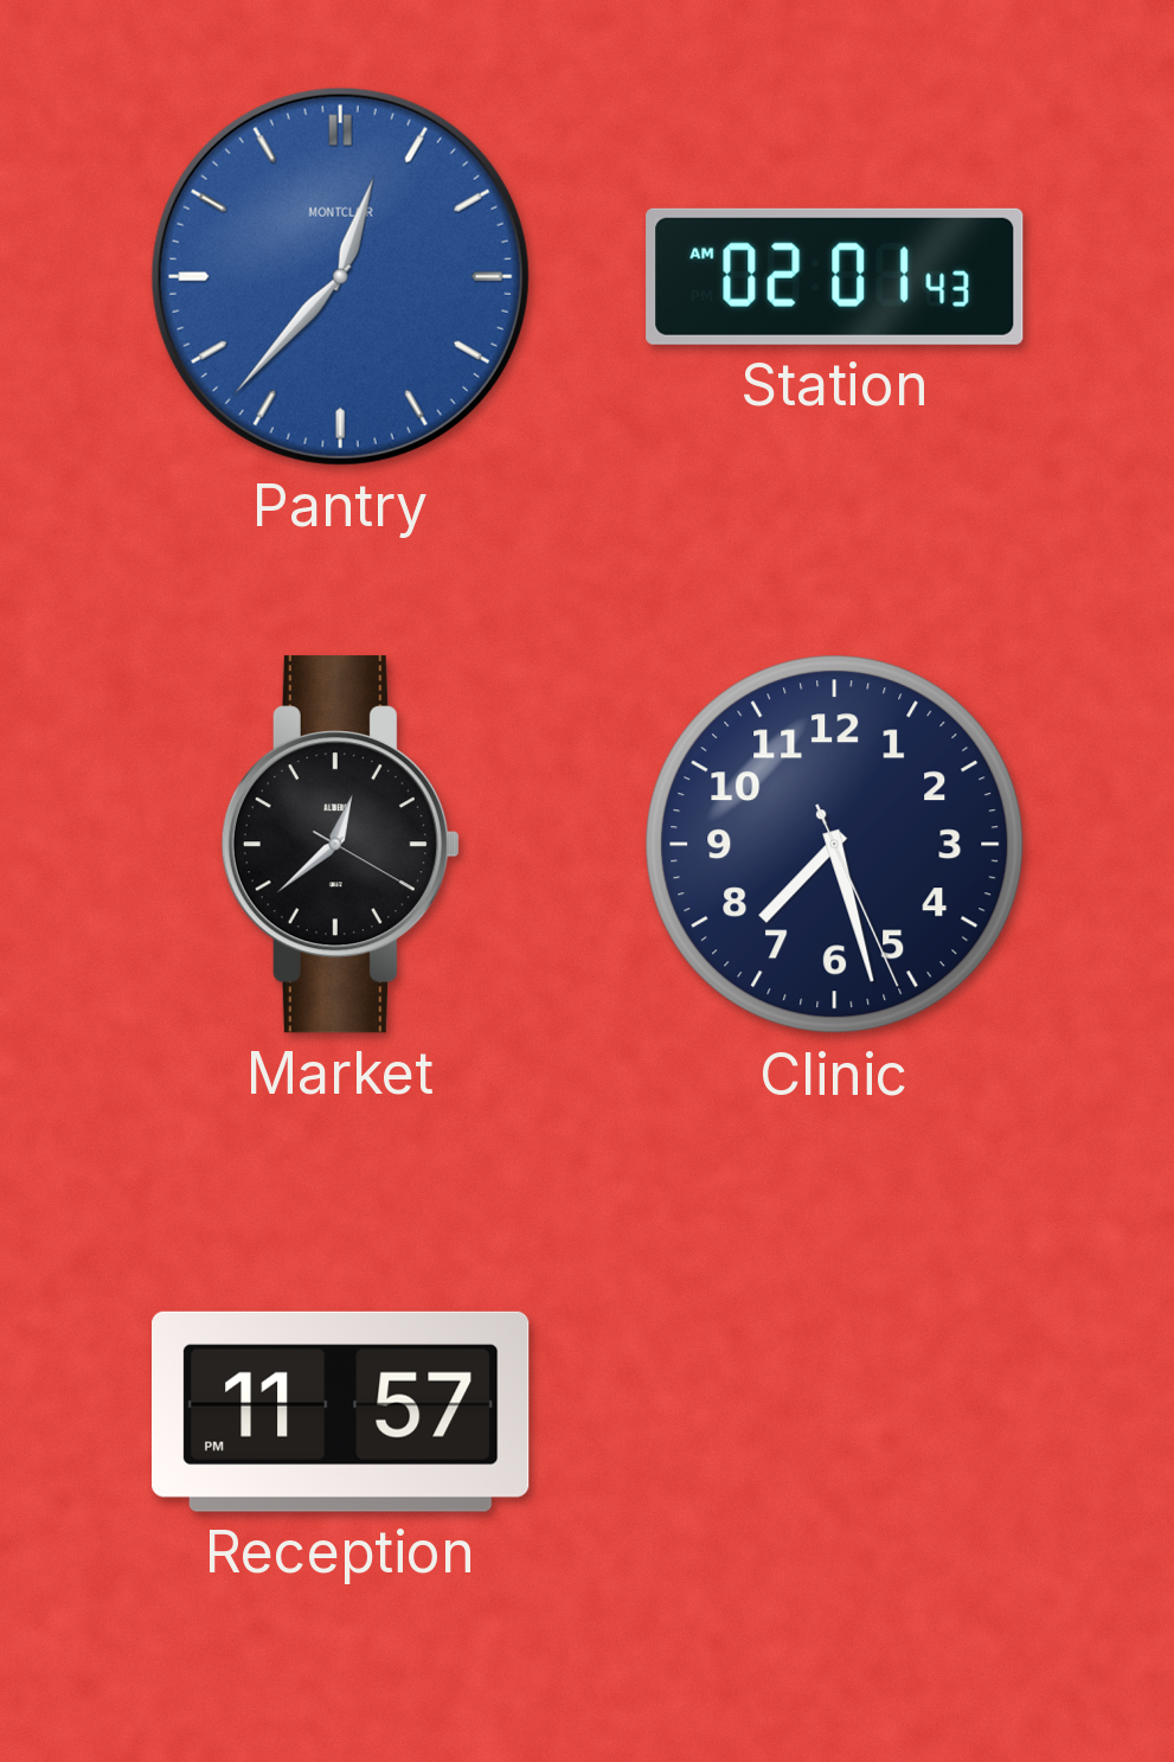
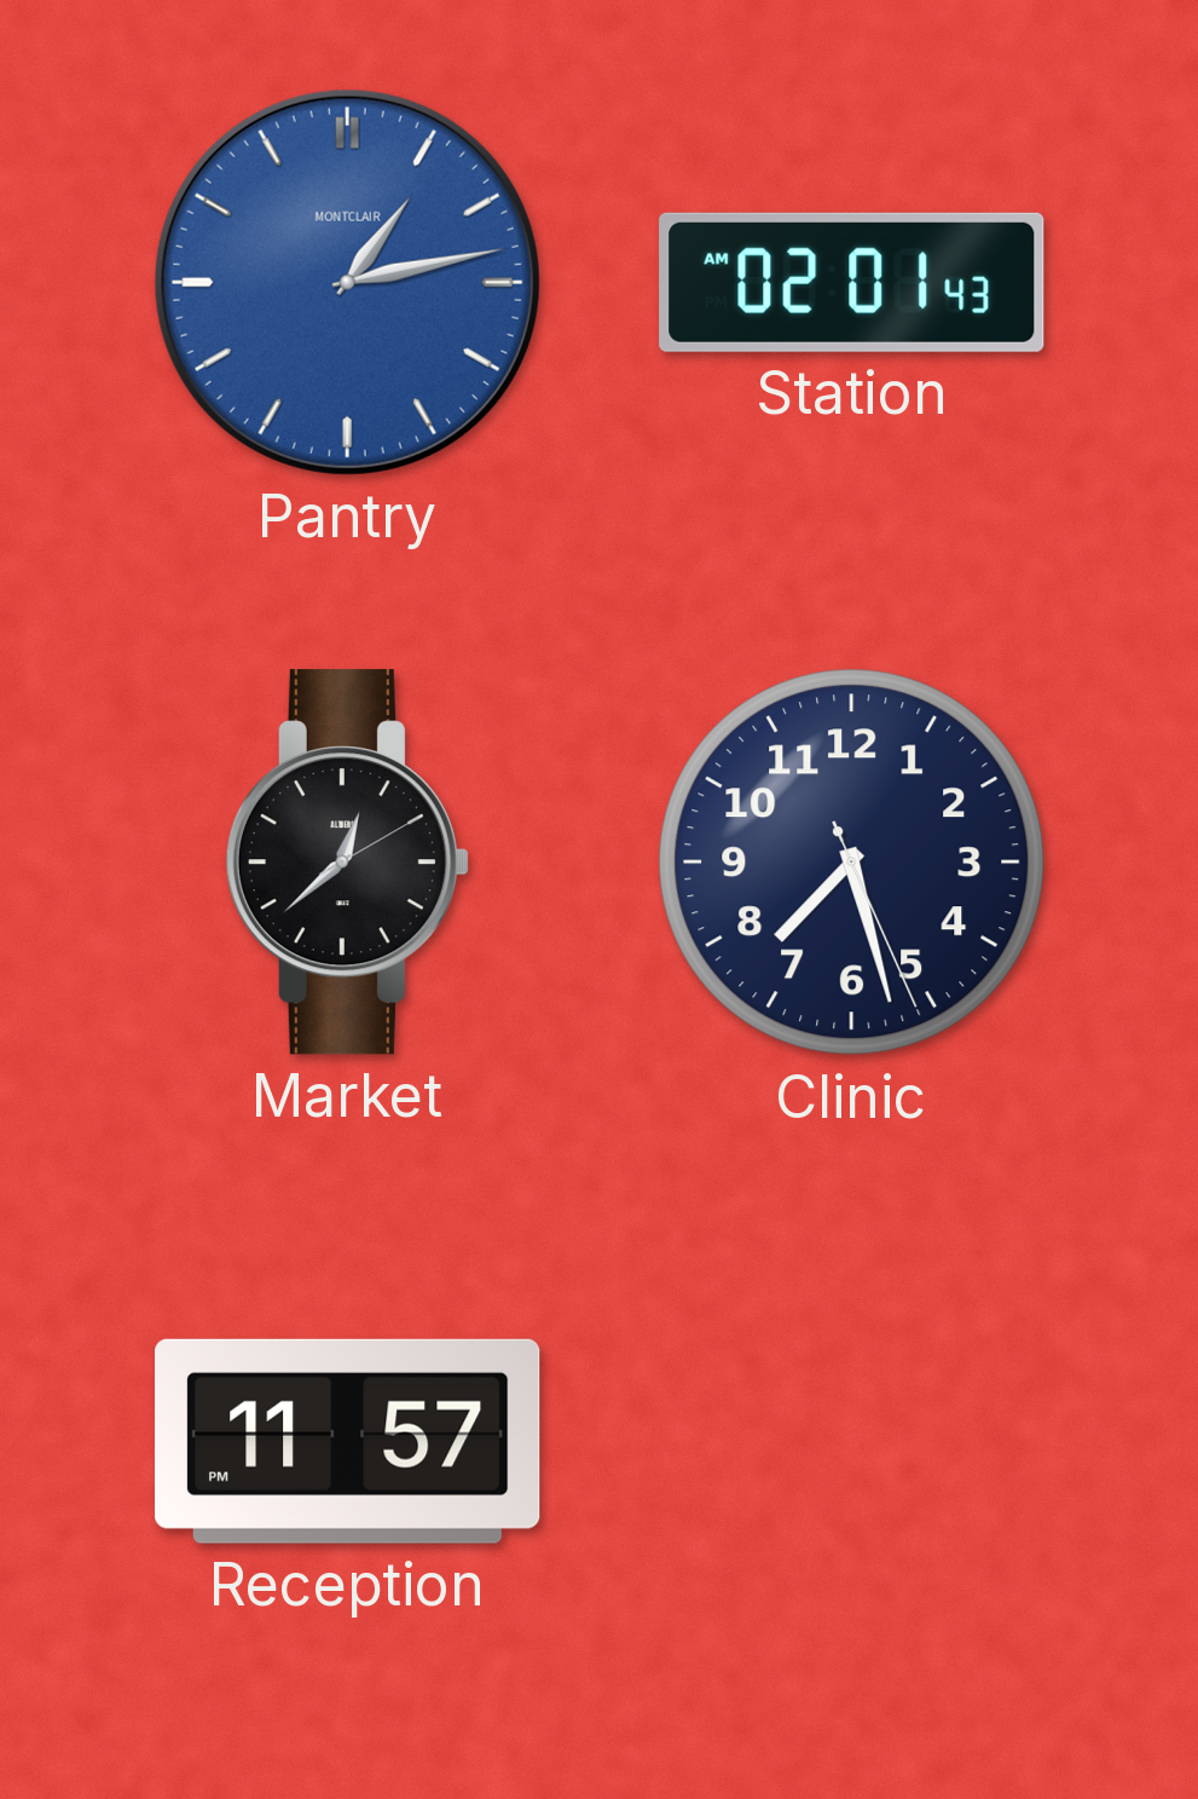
Pantry: 12:37 -> 1:13
Market: 12:38:20 -> 12:38:10
